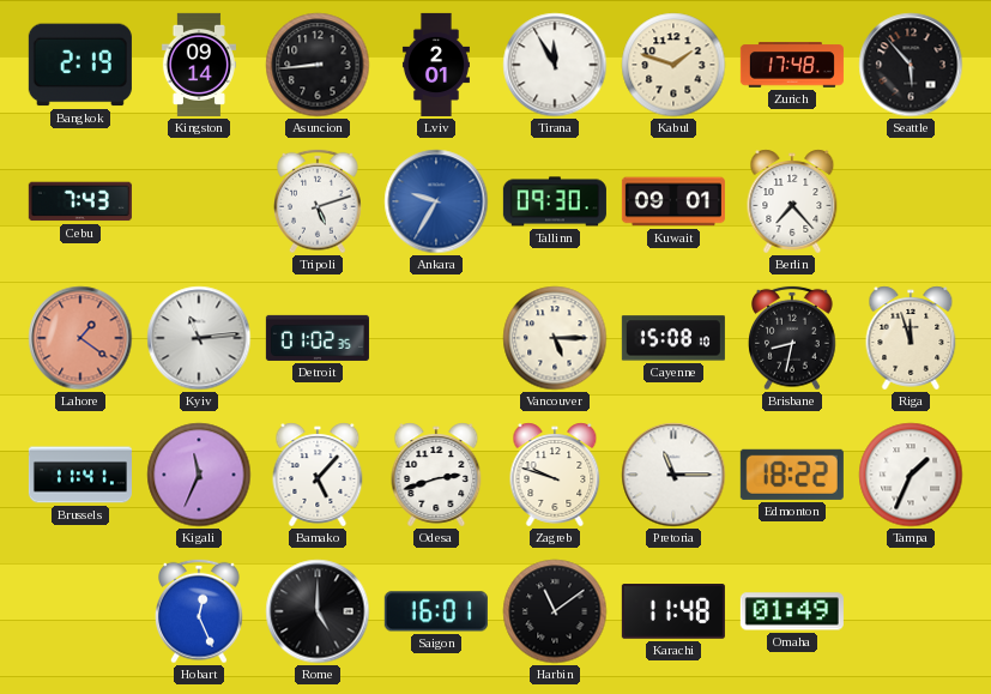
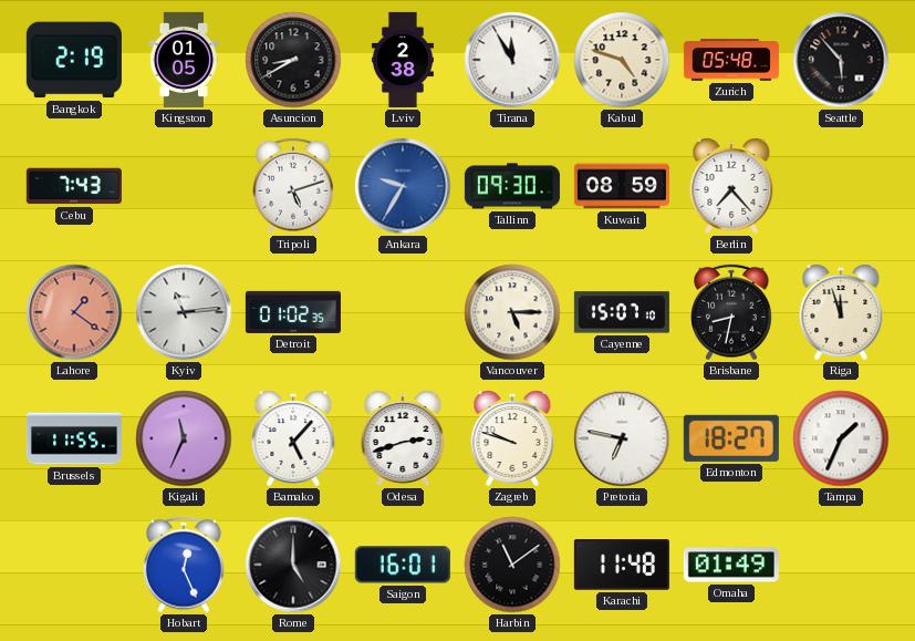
Kingston: 09:14 -> 01:05
Asuncion: 8:44 -> 8:40
Lviv: 2:01 -> 2:38
Kabul: 1:48 -> 4:48
Zurich: 17:48 -> 05:48
Kuwait: 09:01 -> 08:59
Cayenne: 15:08 -> 15:07
Brussels: 11:41 -> 11:55
Pretoria: 11:15 -> 6:47
Edmonton: 18:22 -> 18:27
